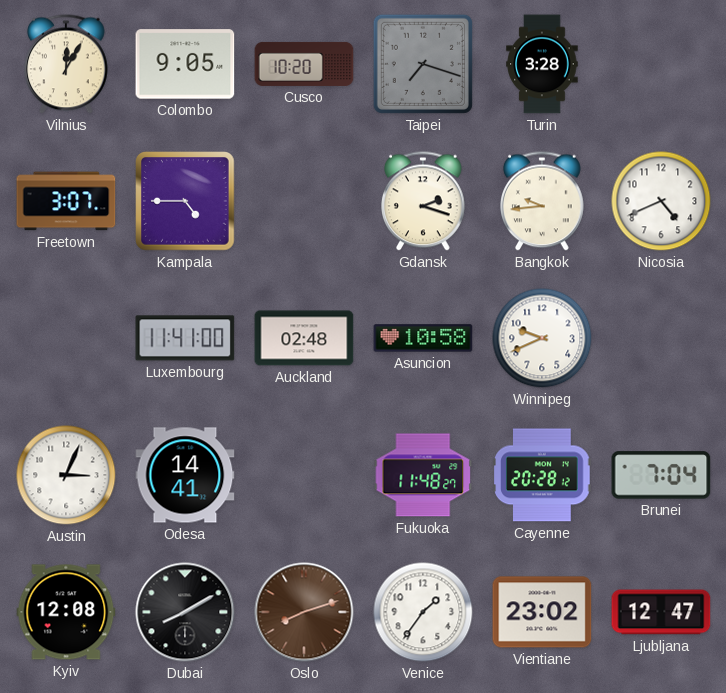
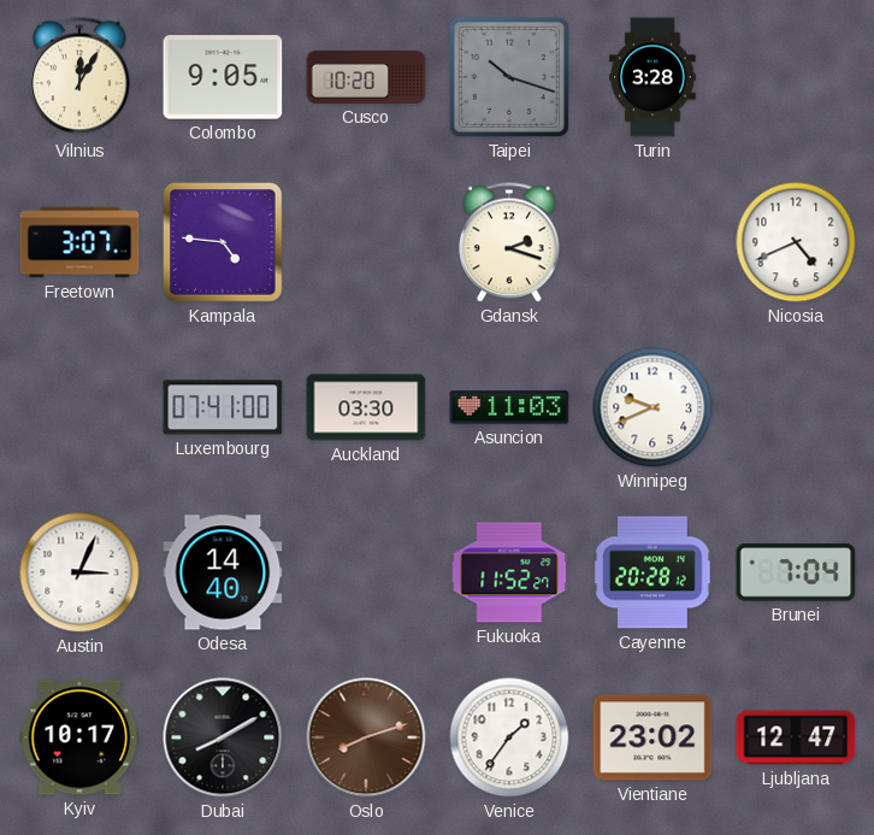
Taipei: 7:18 -> 10:18
Kampala: 4:45 -> 4:46
Bangkok: 9:44 -> none
Luxembourg: 11:41 -> 07:41
Auckland: 02:48 -> 03:30
Asuncion: 10:58 -> 11:03
Odesa: 14:41 -> 14:40
Fukuoka: 11:48 -> 11:52
Kyiv: 12:08 -> 10:17
